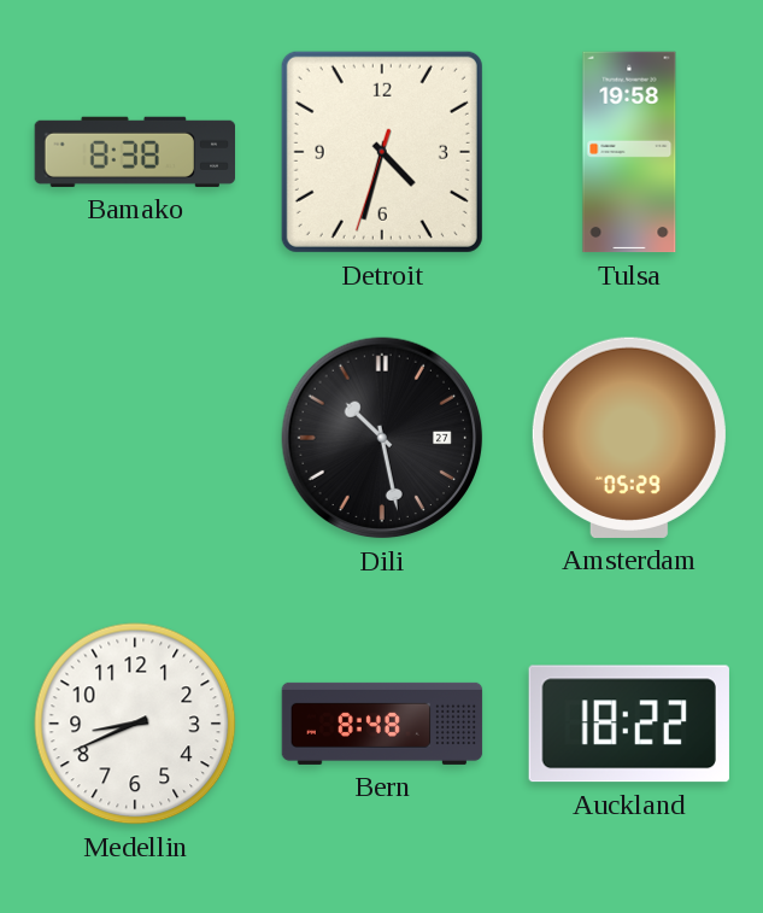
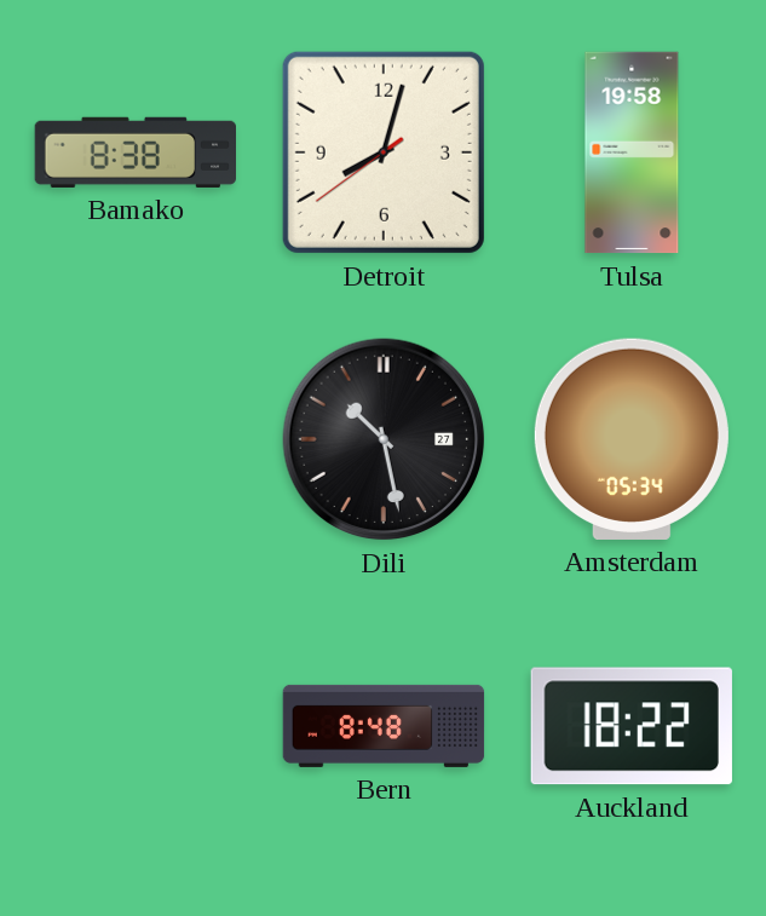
Detroit: 4:32 -> 8:02
Amsterdam: 05:29 -> 05:34
Medellin: 8:41 -> none
